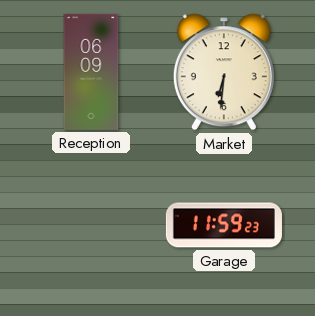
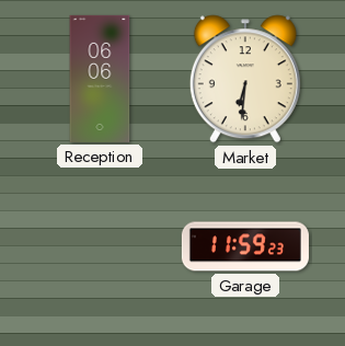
Reception: 06:09 -> 06:06
